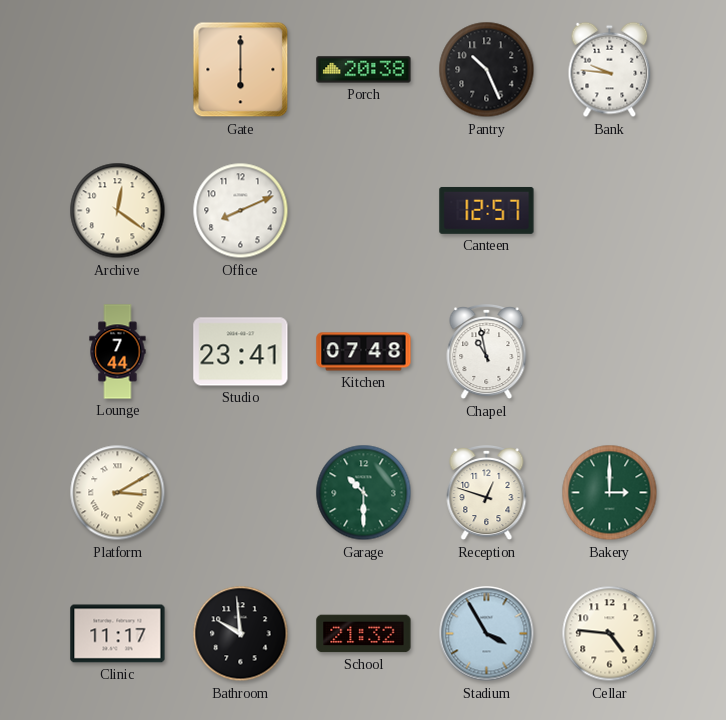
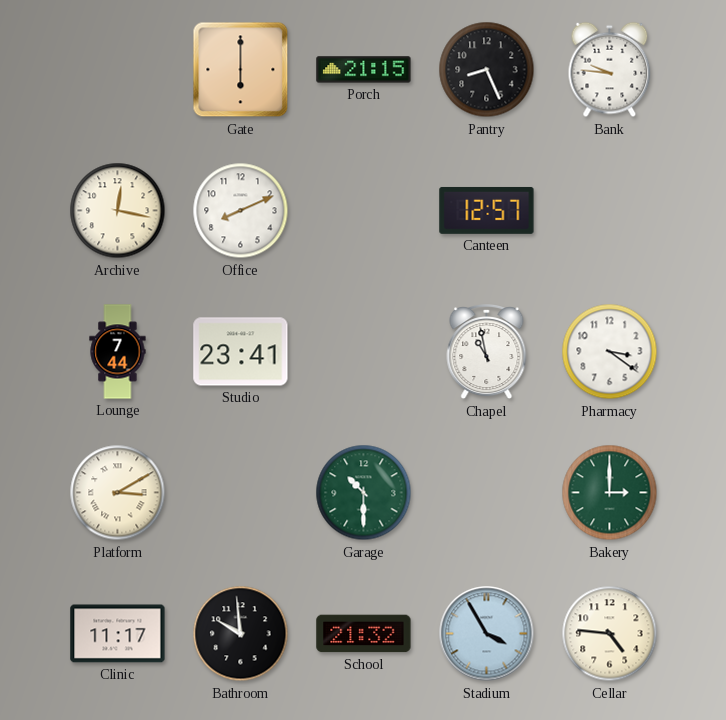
Porch: 20:38 -> 21:15
Pantry: 10:26 -> 8:26
Archive: 12:21 -> 12:17
Kitchen: 07:48 -> none
Pharmacy: none -> 3:21
Reception: 12:48 -> none
